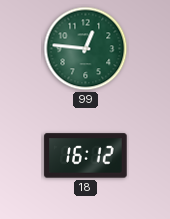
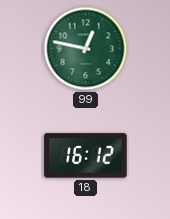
99: 12:46 -> 12:47
